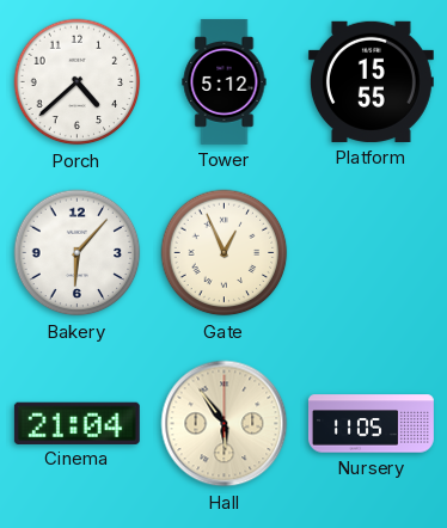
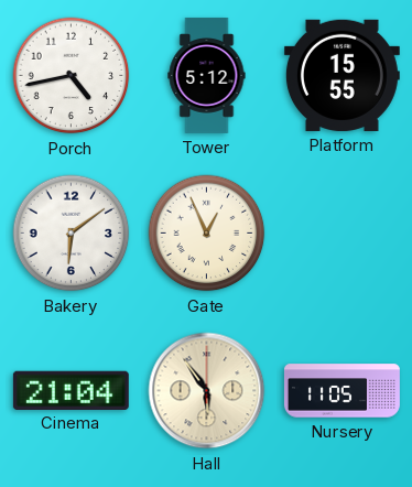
Porch: 4:38 -> 4:43
Bakery: 6:07 -> 6:09
